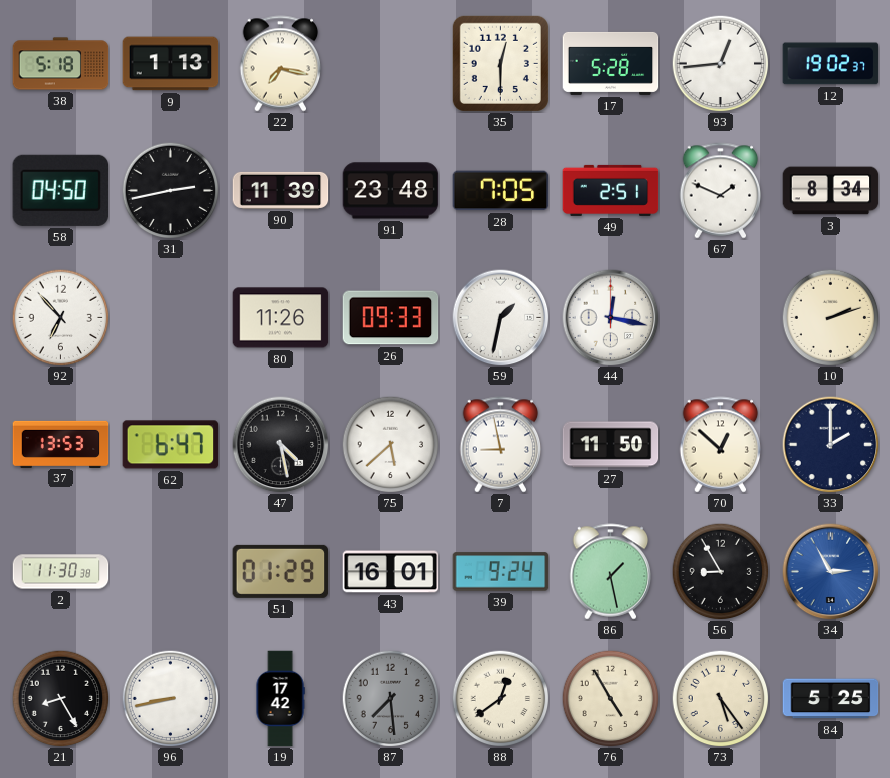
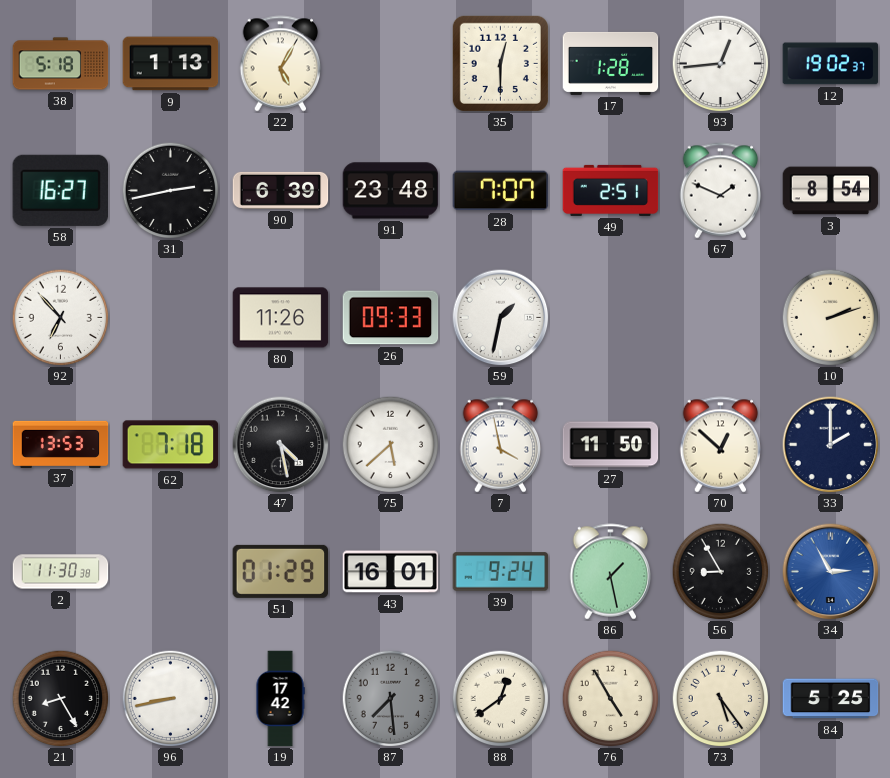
22: 7:17 -> 5:05
17: 5:28 -> 1:28
58: 04:50 -> 16:27
90: 11:39 -> 6:39
28: 7:05 -> 7:07
3: 8:34 -> 8:54
44: 12:17 -> none
62: 6:47 -> 7:18
7: 8:58 -> 3:58
